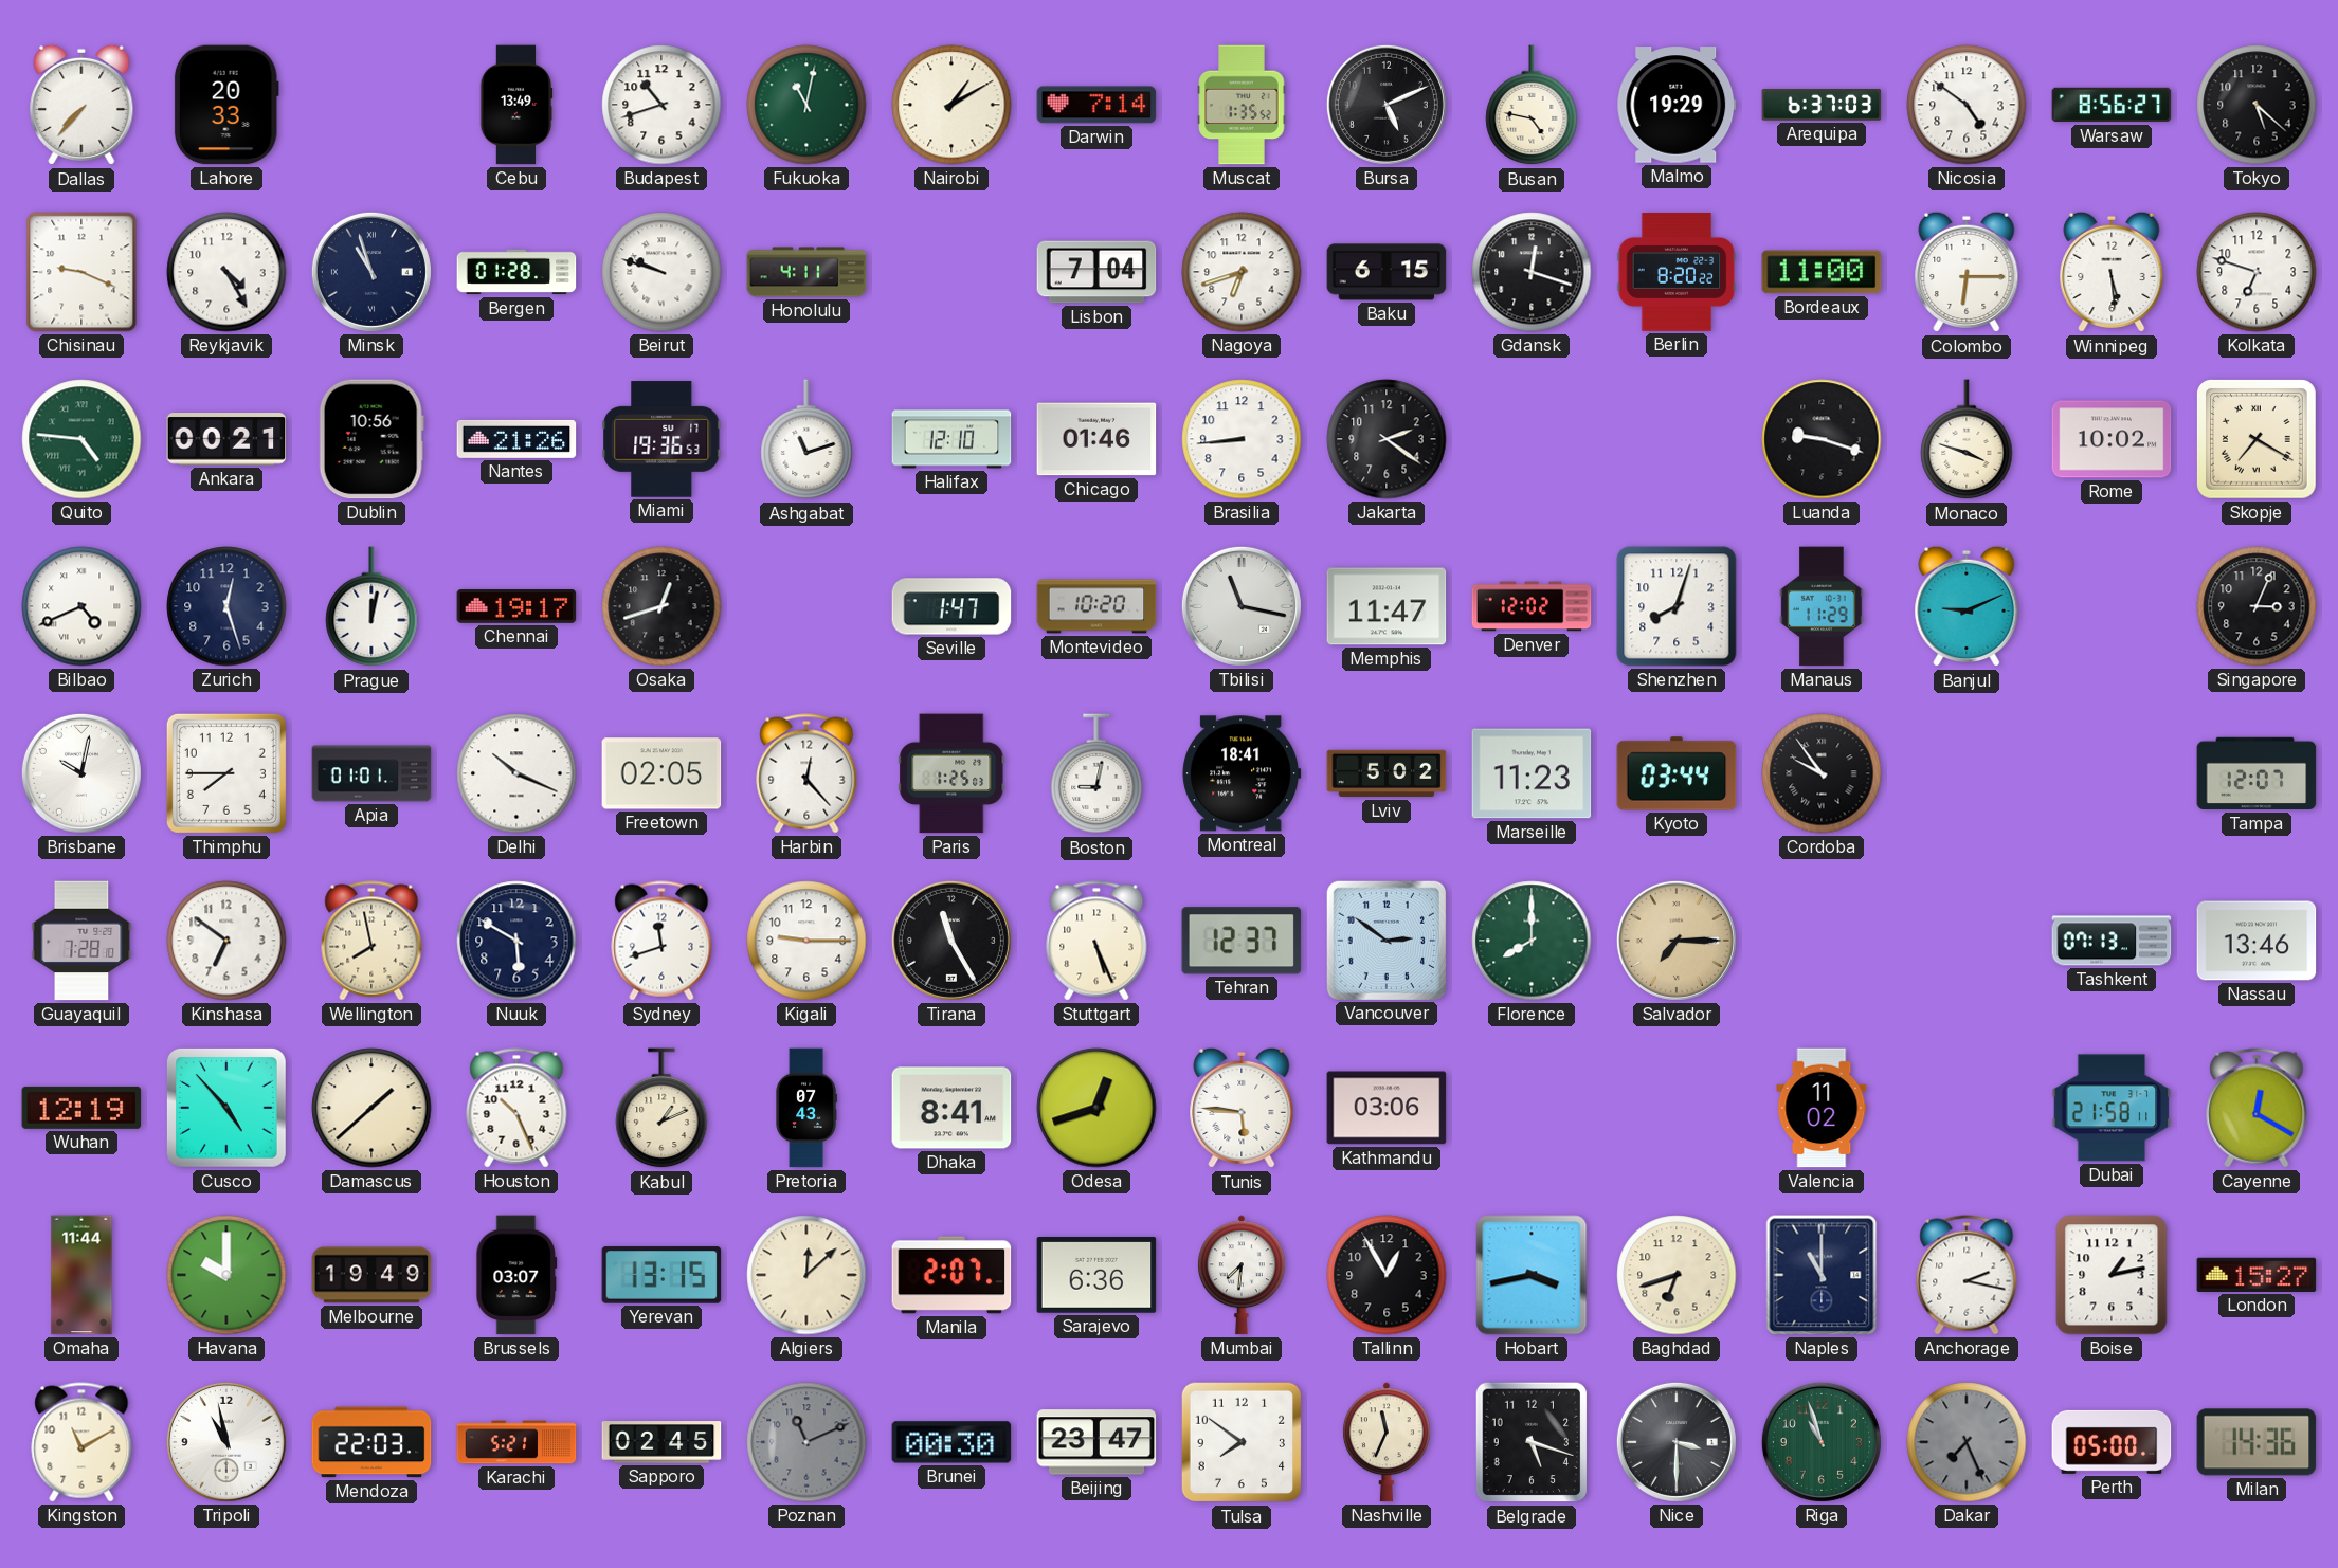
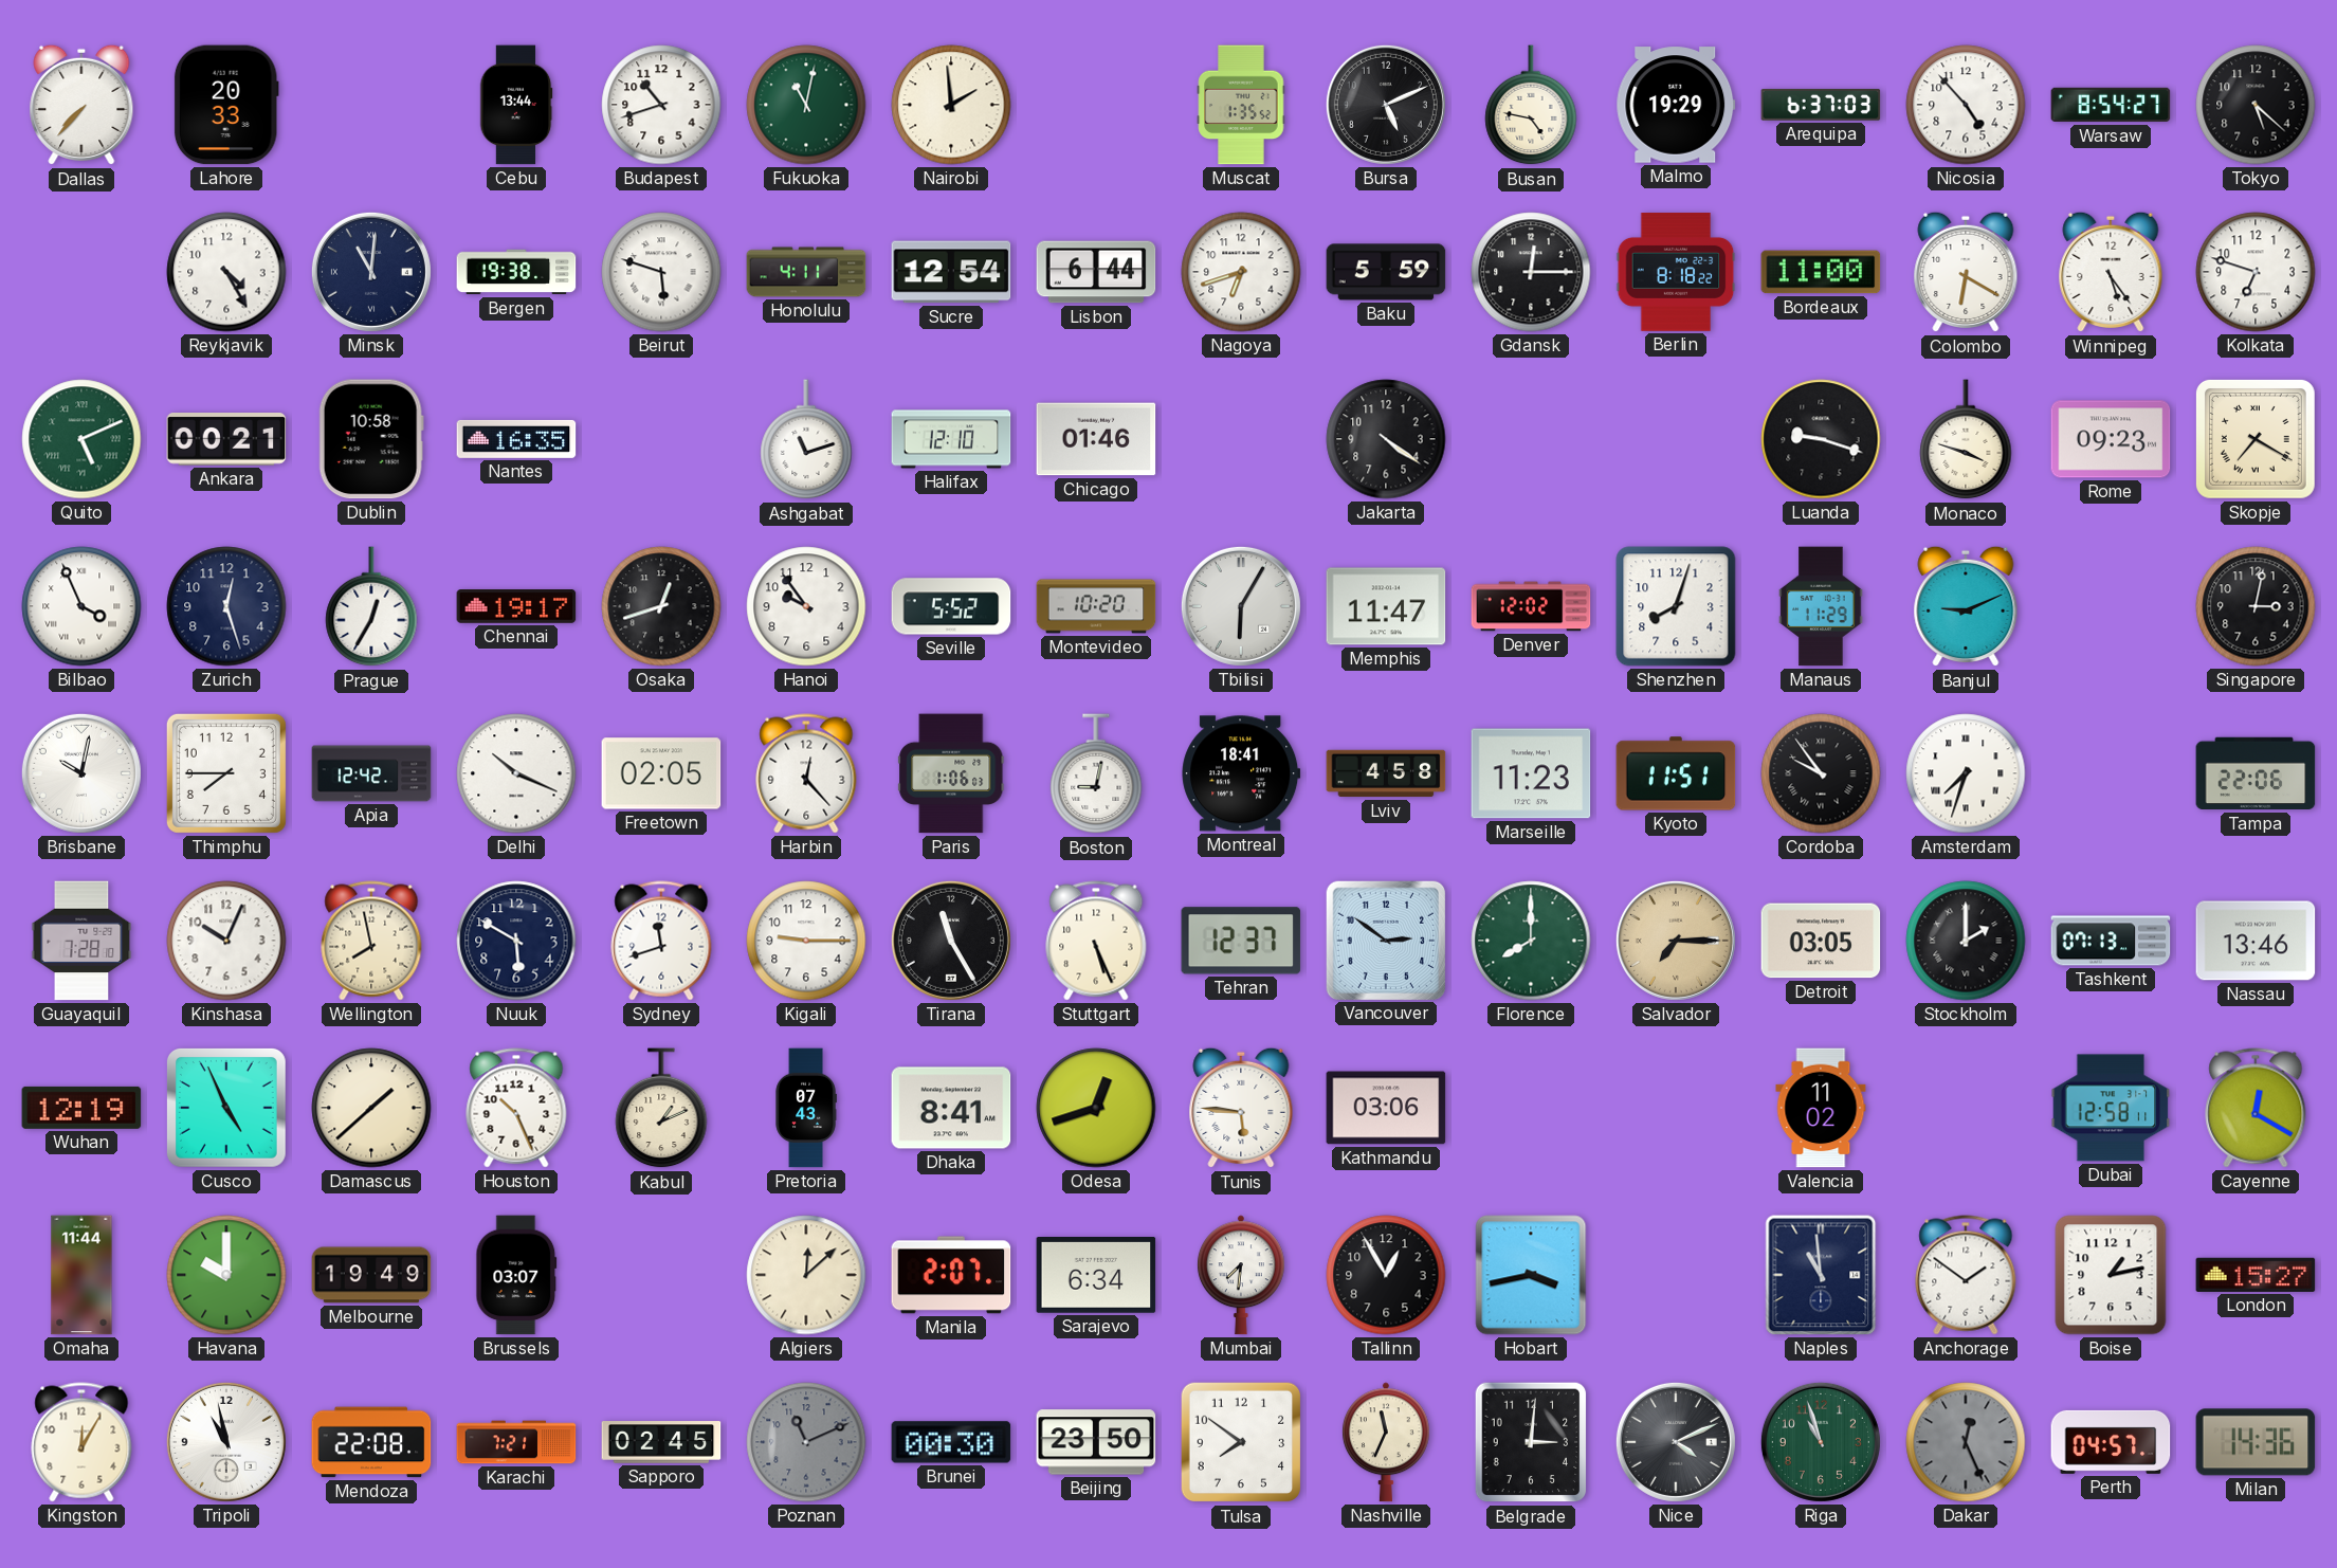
Cebu: 13:49 -> 13:44
Nairobi: 1:10 -> 1:59
Darwin: 7:14 -> none
Nicosia: 4:51 -> 4:53
Warsaw: 8:56 -> 8:54
Chisinau: 9:19 -> none
Minsk: 10:57 -> 11:01
Bergen: 01:28 -> 19:38
Beirut: 9:48 -> 5:48
Sucre: none -> 12:54
Lisbon: 7:04 -> 6:44
Baku: 6:15 -> 5:59
Gdansk: 12:18 -> 12:15
Berlin: 8:20 -> 8:18
Colombo: 6:15 -> 6:20
Winnipeg: 5:29 -> 5:24
Quito: 4:46 -> 5:11
Dublin: 10:56 -> 10:58
Nantes: 21:26 -> 16:35
Miami: 19:36 -> none
Brasilia: 8:44 -> none
Jakarta: 2:21 -> 4:21
Rome: 10:02 -> 09:23
Bilbao: 4:41 -> 3:56
Prague: 12:02 -> 12:35
Hanoi: none -> 9:54
Seville: 1:47 -> 5:52
Tbilisi: 11:17 -> 6:05
Singapore: 3:04 -> 3:02
Apia: 01:01 -> 12:42
Paris: 1:25 -> 1:06
Lviv: 5:02 -> 4:58
Kyoto: 03:44 -> 11:51
Amsterdam: none -> 7:33
Tampa: 12:07 -> 22:06
Kinshasa: 6:51 -> 10:04
Detroit: none -> 03:05
Stockholm: none -> 2:00
Cusco: 4:53 -> 4:56
Dubai: 21:58 -> 12:58
Yerevan: 13:15 -> none
Sarajevo: 6:36 -> 6:34
Baghdad: 6:42 -> none
Naples: 11:00 -> 10:59
Anchorage: 2:17 -> 1:51
Kingston: 11:10 -> 12:05
Mendoza: 22:03 -> 22:08
Karachi: 5:21 -> 7:21
Beijing: 23:47 -> 23:50
Belgrade: 5:18 -> 3:01
Nice: 3:30 -> 4:11
Dakar: 7:26 -> 12:26
Perth: 05:00 -> 04:57
